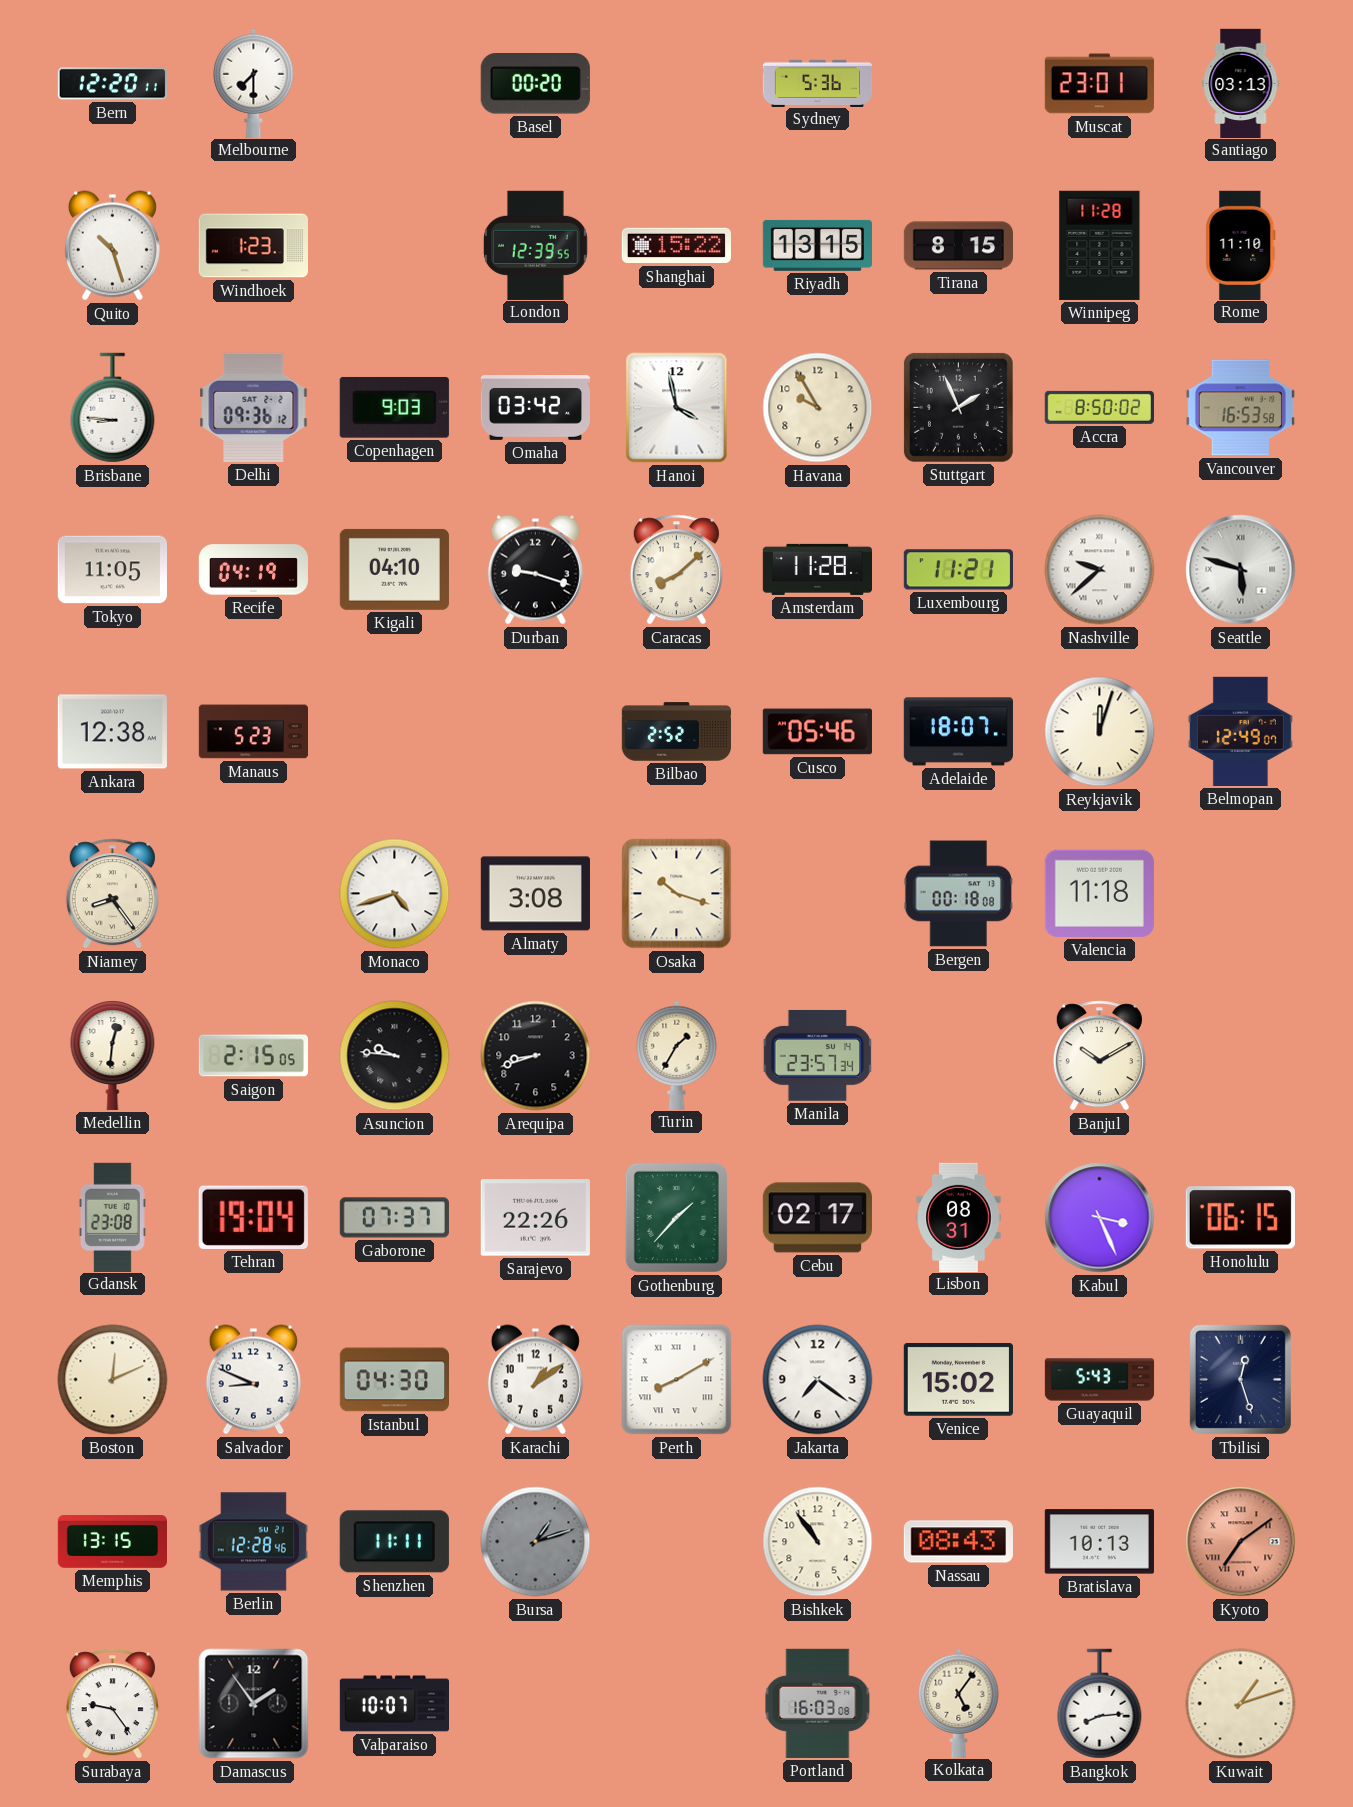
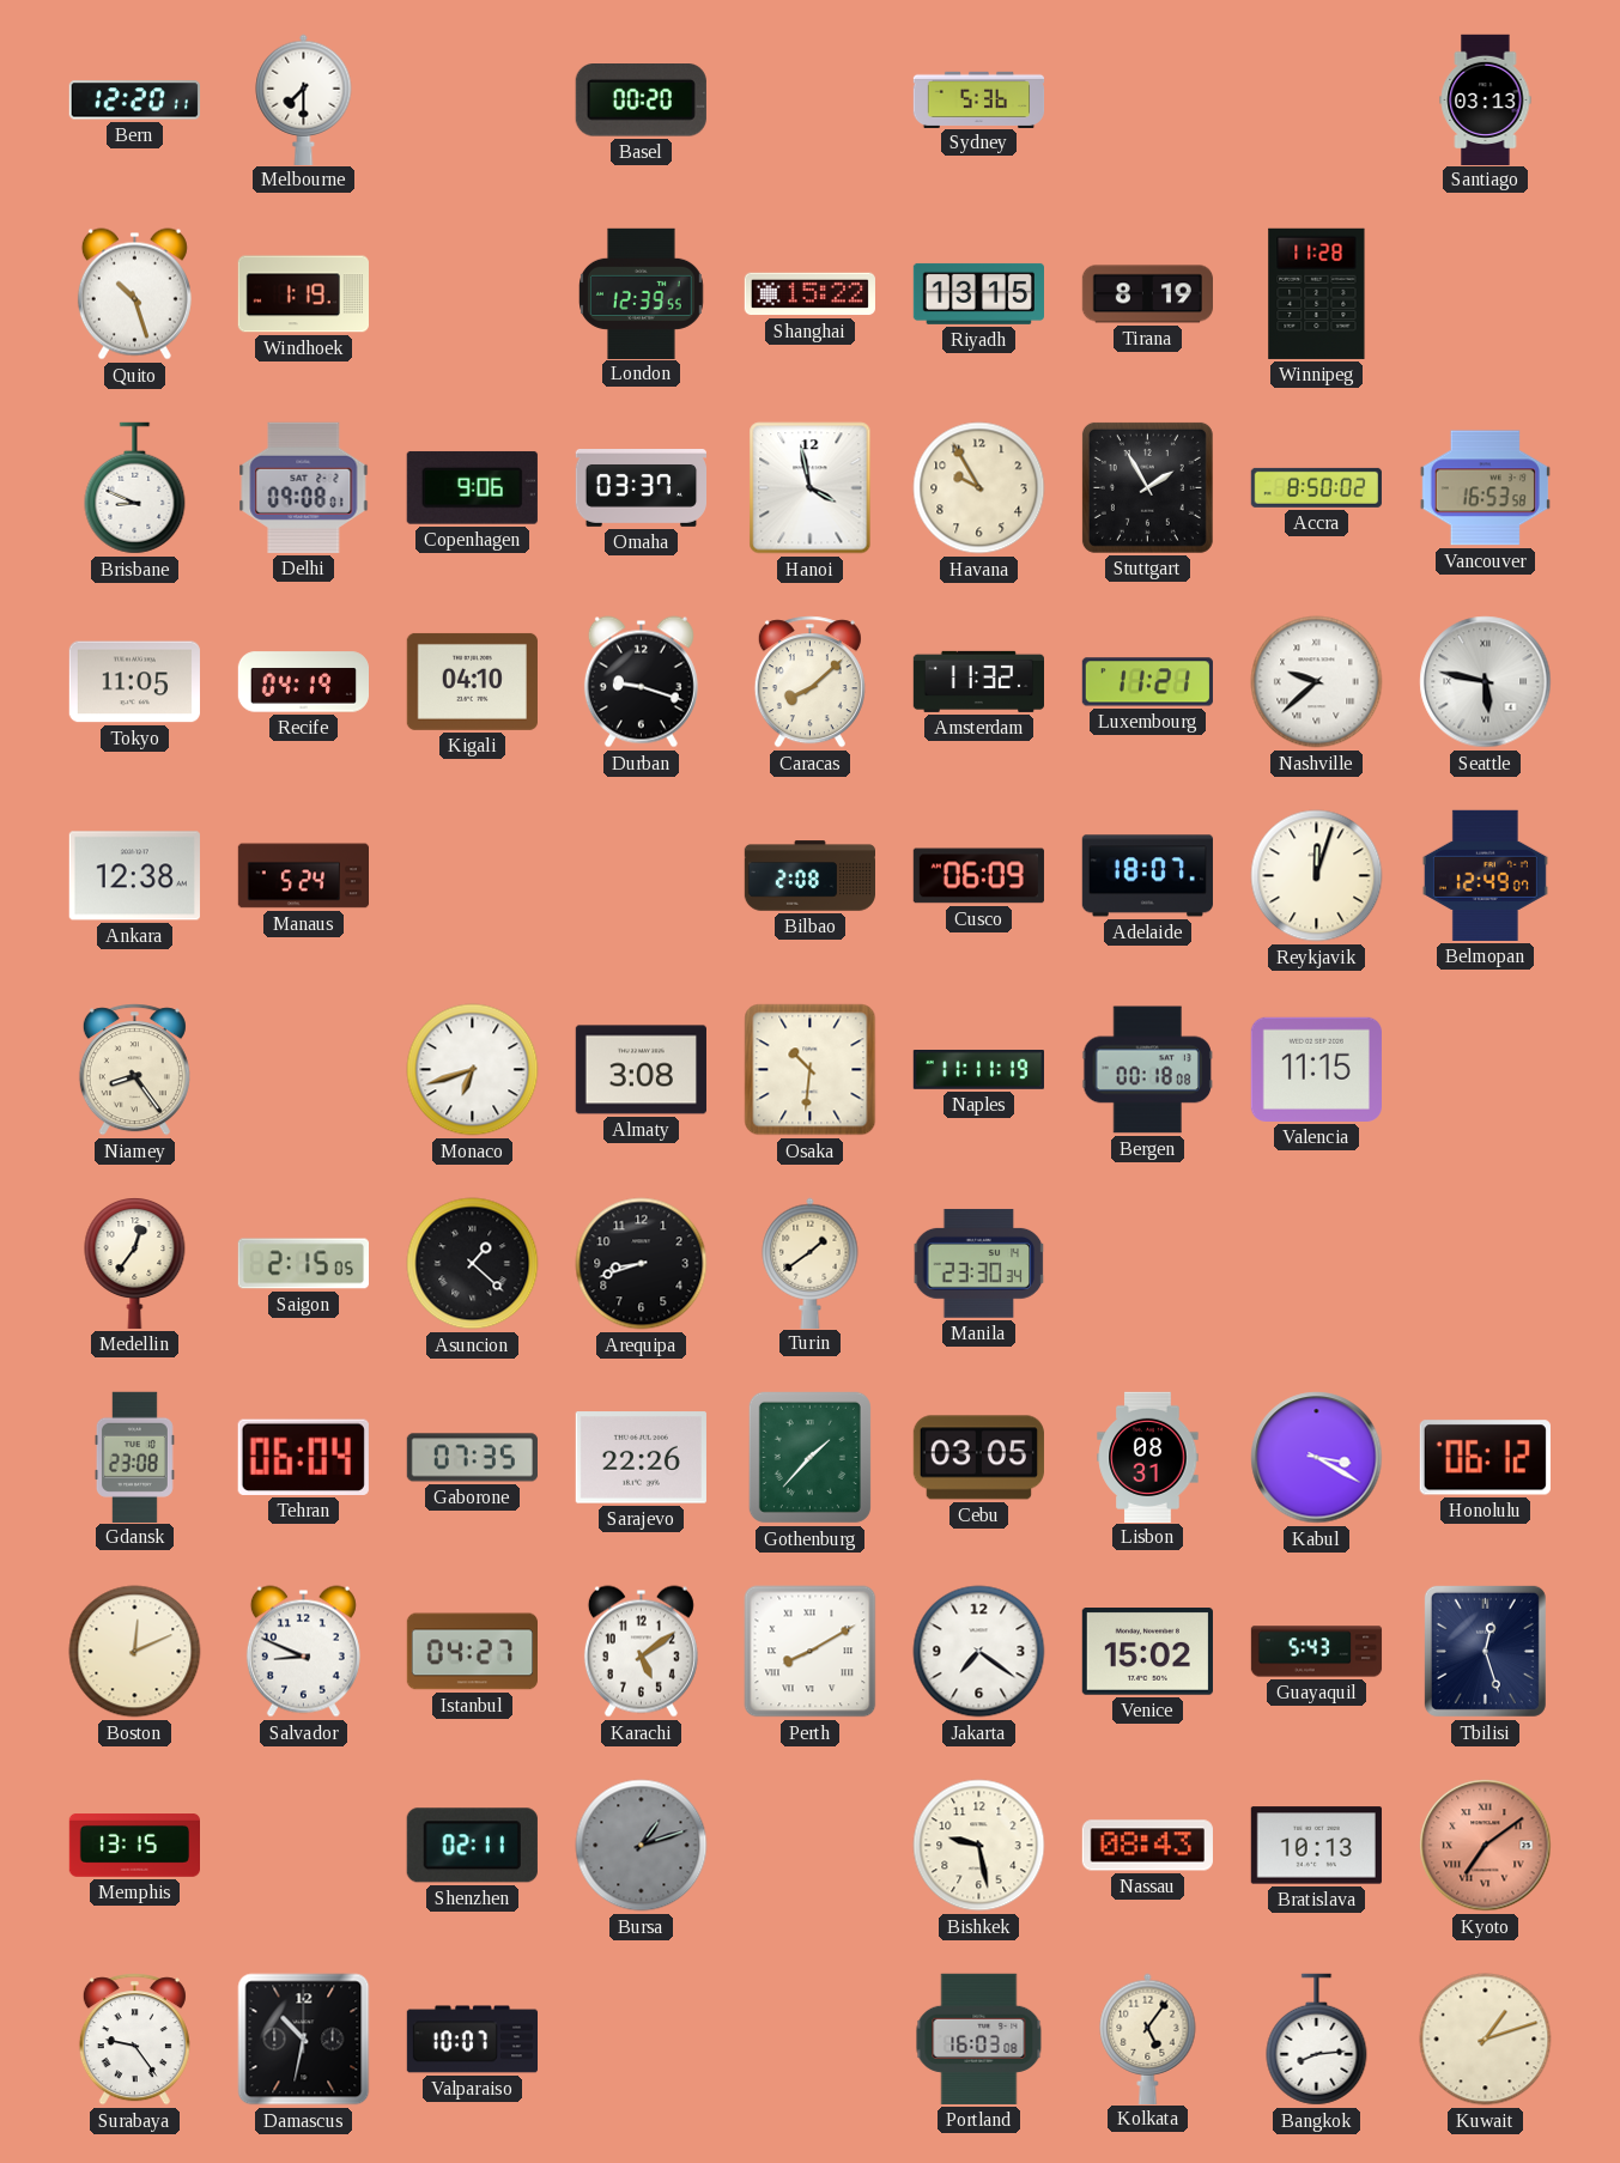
Muscat: 23:01 -> none
Windhoek: 1:23 -> 1:19
Tirana: 8:15 -> 8:19
Rome: 11:10 -> none
Brisbane: 8:46 -> 8:49
Delhi: 09:36 -> 09:08
Copenhagen: 9:03 -> 9:06
Omaha: 03:42 -> 03:37
Stuttgart: 1:56 -> 1:55
Amsterdam: 11:28 -> 11:32
Seattle: 5:48 -> 5:47
Manaus: 5:23 -> 5:24
Bilbao: 2:52 -> 2:08
Cusco: 05:46 -> 06:09
Monaco: 4:42 -> 6:42
Osaka: 10:18 -> 10:31
Naples: none -> 11:11
Valencia: 11:18 -> 11:15
Medellin: 12:31 -> 12:36
Asuncion: 9:46 -> 1:22
Turin: 1:35 -> 1:39
Manila: 23:57 -> 23:30
Banjul: 10:10 -> none
Tehran: 19:04 -> 06:04
Gaborone: 07:37 -> 07:35
Cebu: 02:17 -> 03:05
Kabul: 3:26 -> 3:20
Honolulu: 06:15 -> 06:12
Istanbul: 04:30 -> 04:27
Karachi: 1:09 -> 5:09
Berlin: 12:28 -> none
Shenzhen: 11:11 -> 02:11
Bishkek: 10:54 -> 9:28
Damascus: 1:54 -> 10:32
